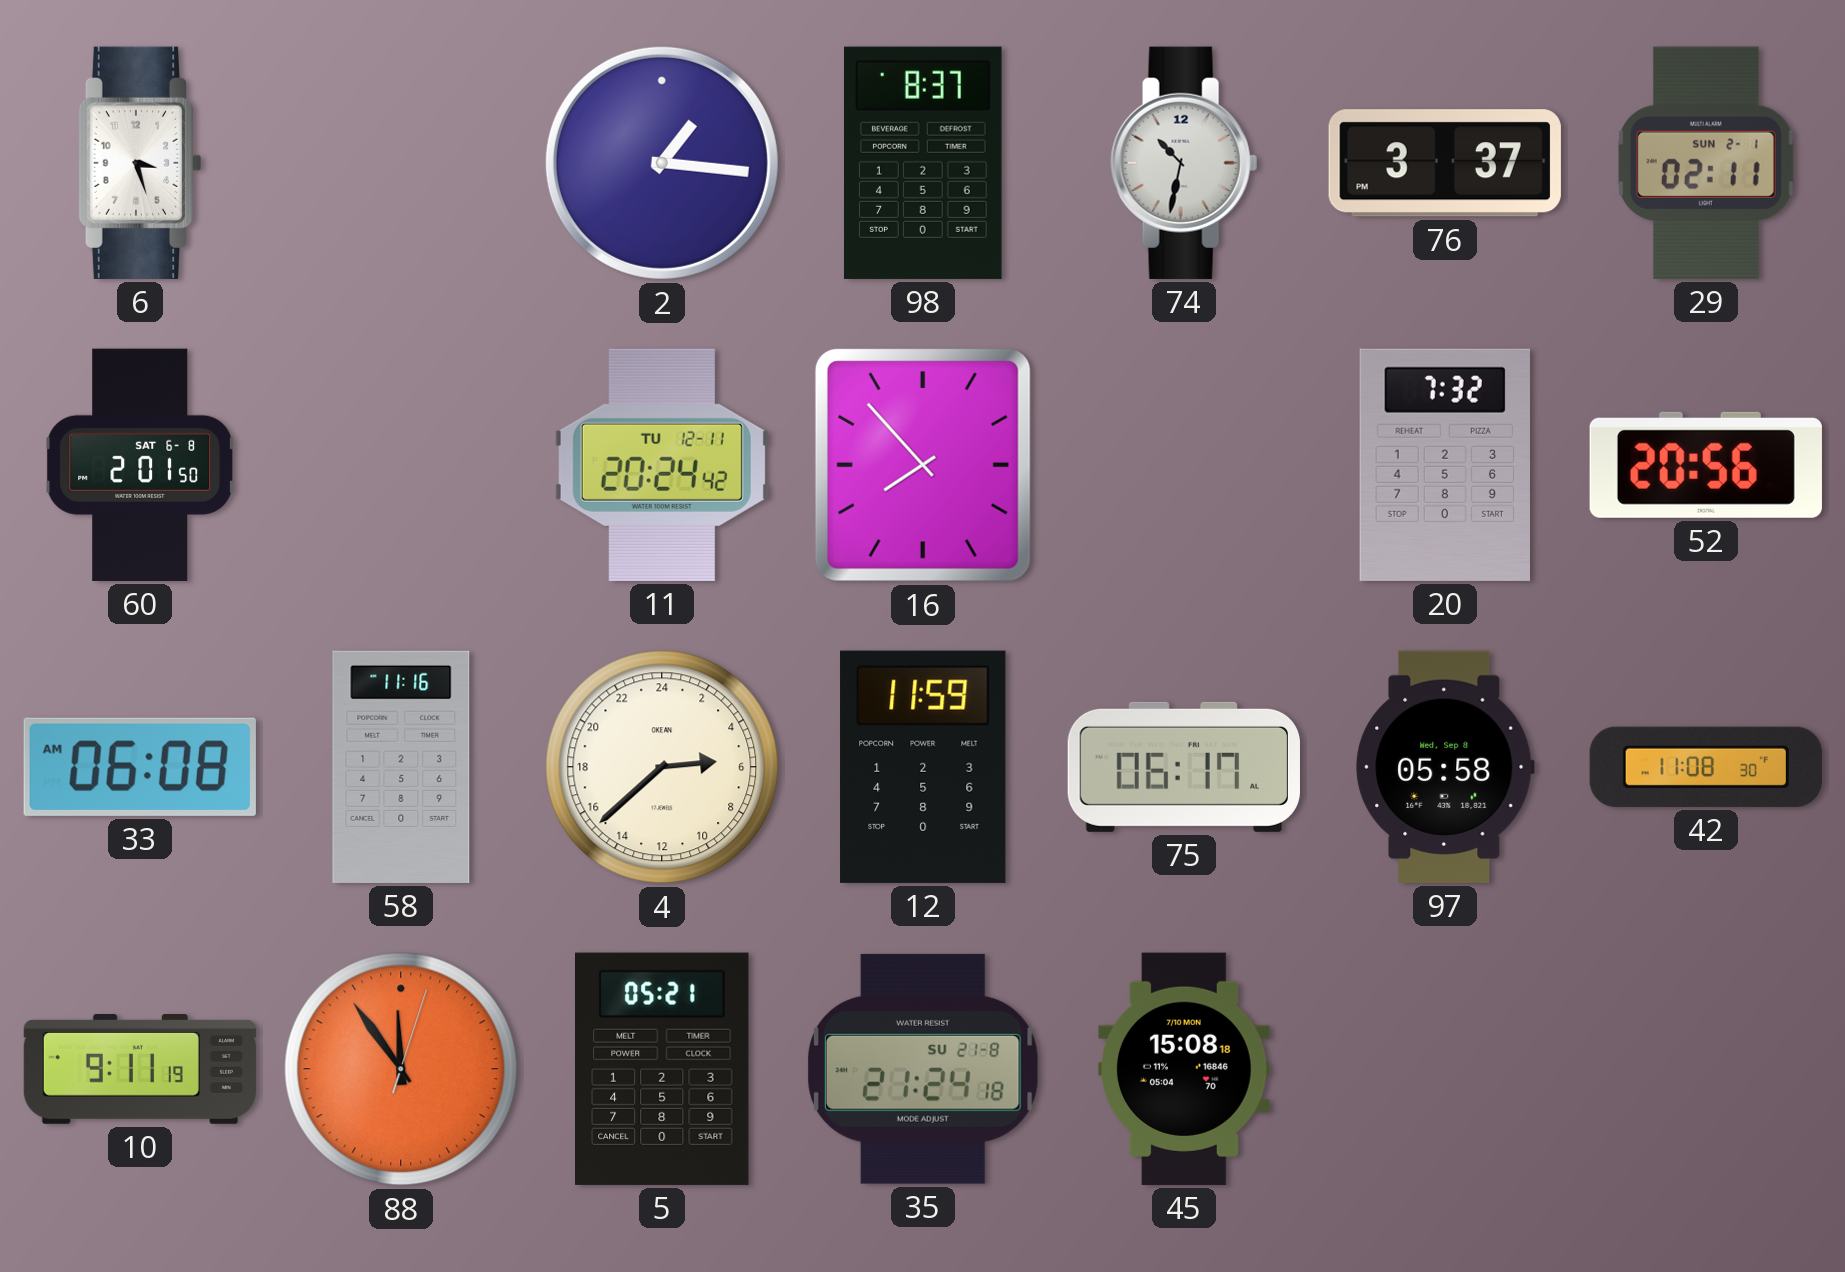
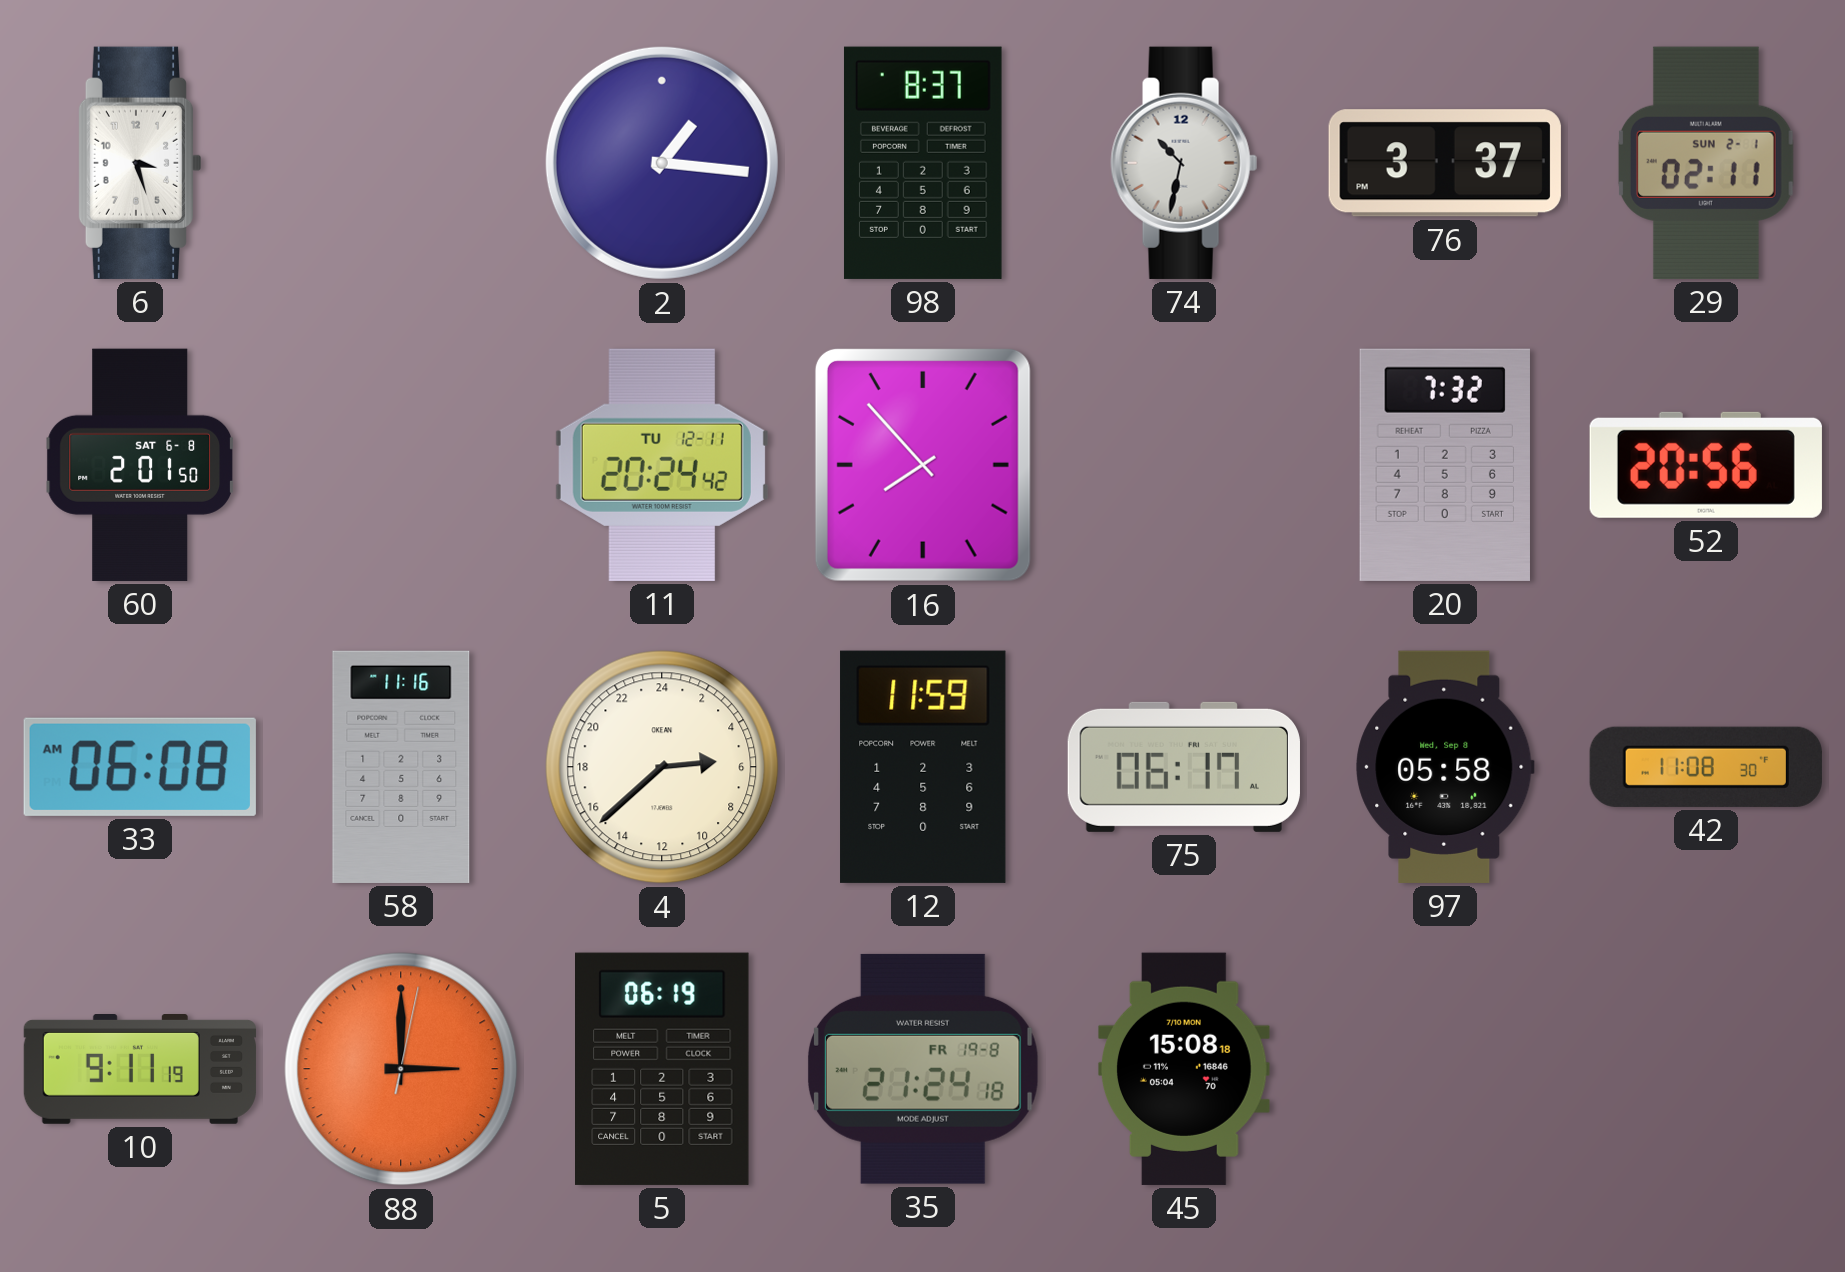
88: 11:54 -> 3:00
5: 05:21 -> 06:19
35 date: SU 21-8 -> FR 19-8
